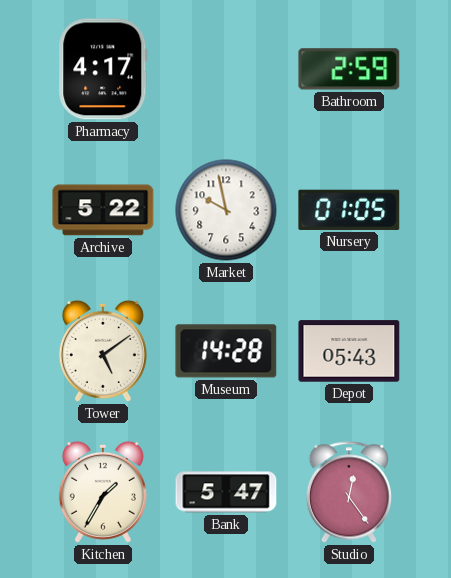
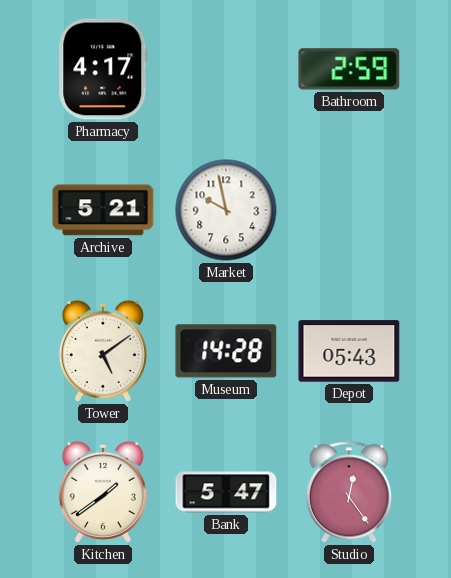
Archive: 5:22 -> 5:21
Nursery: 01:05 -> none
Kitchen: 1:35 -> 1:39
